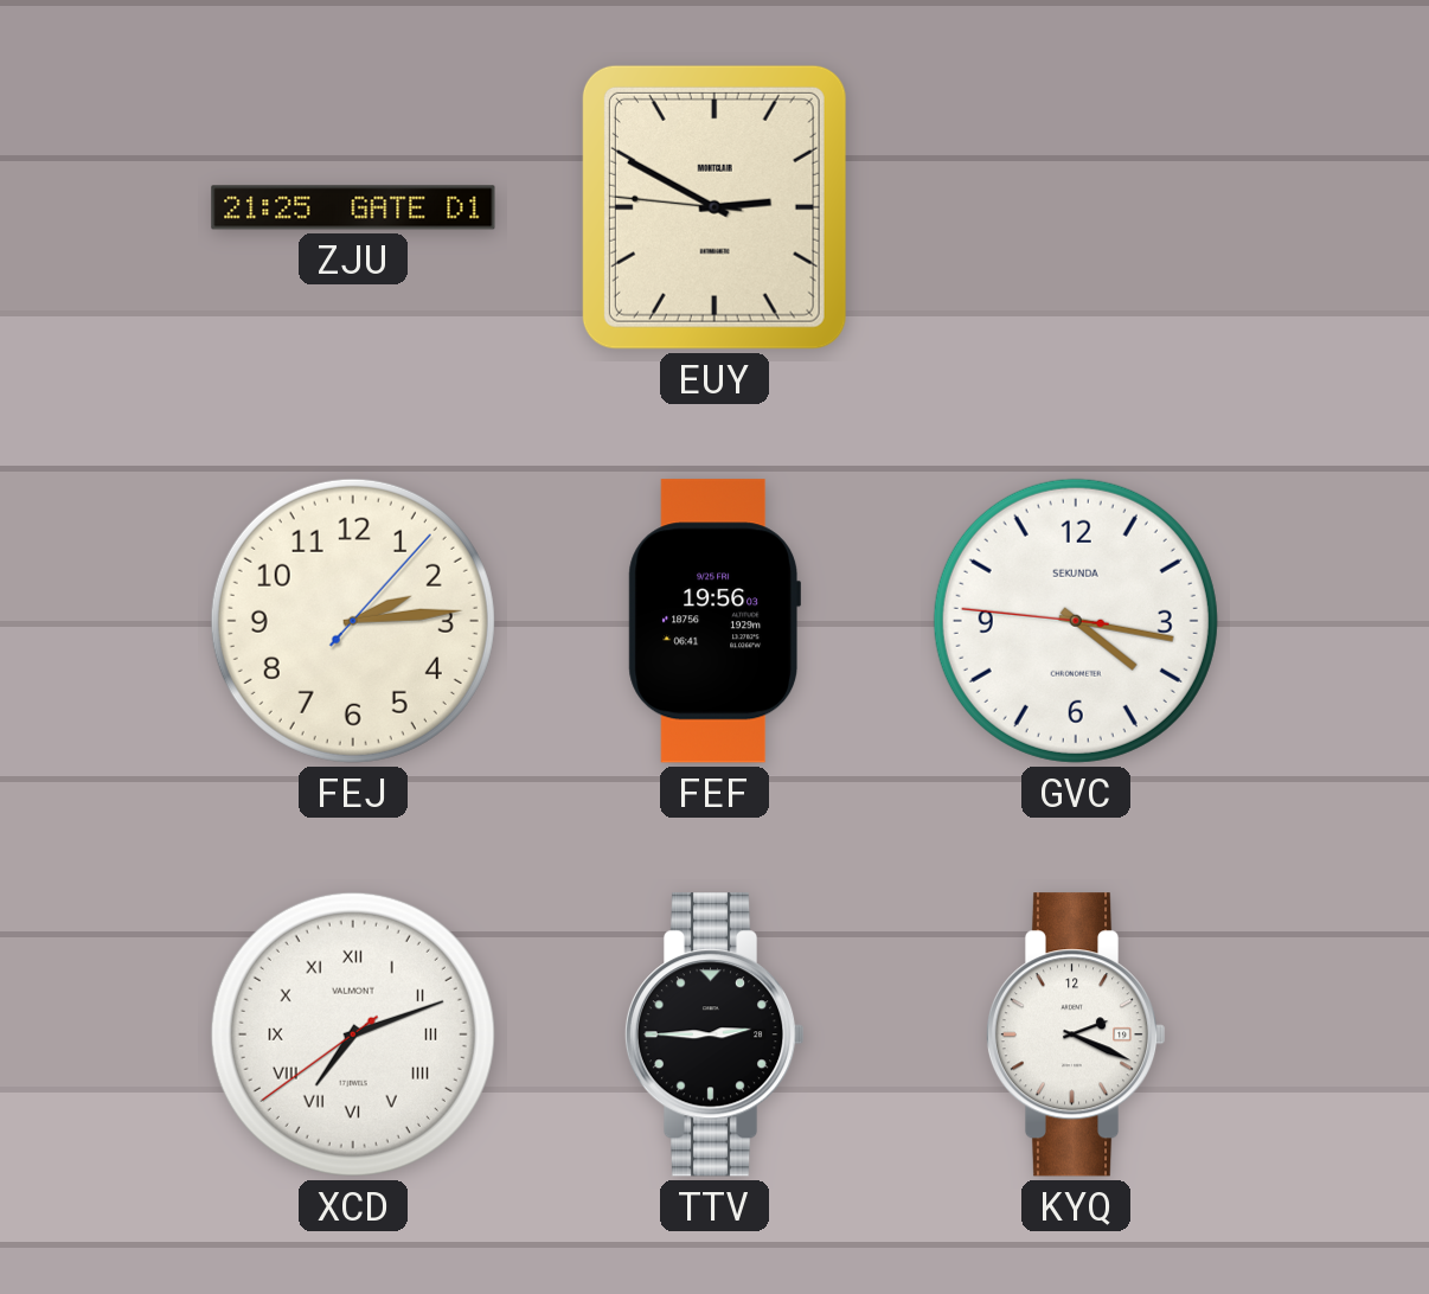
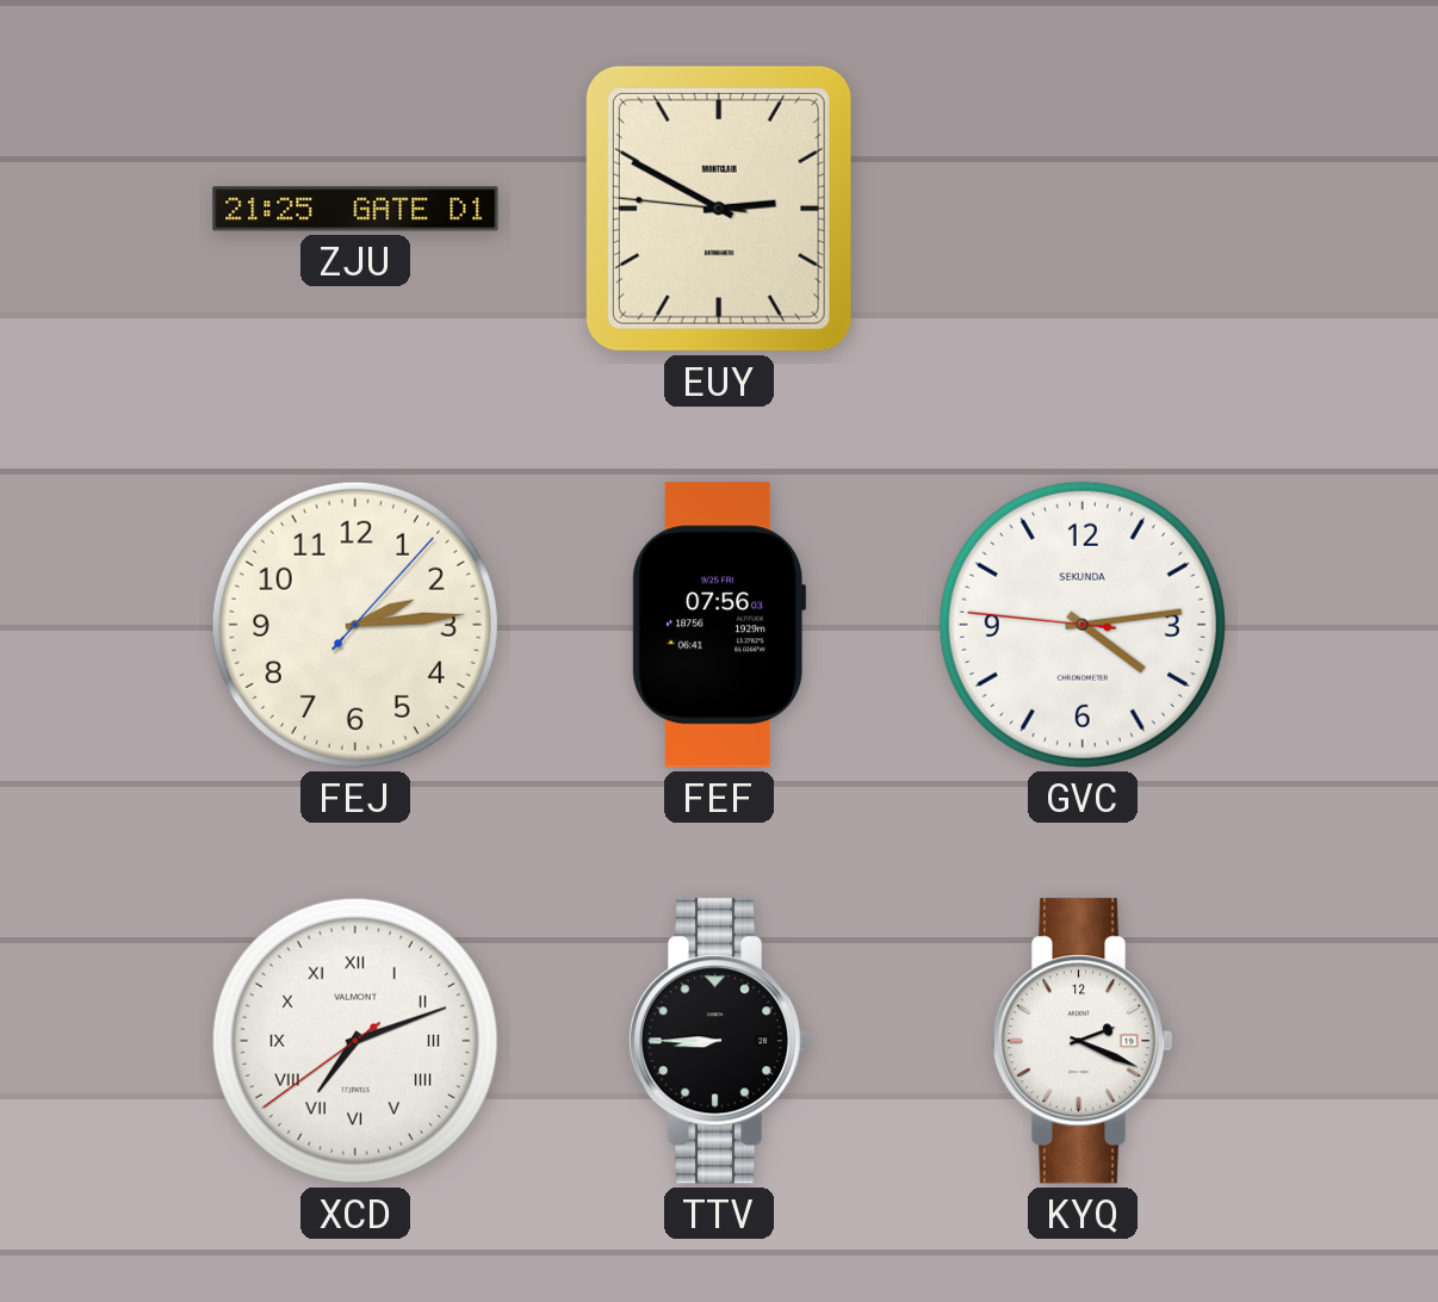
FEF: 19:56 -> 07:56
GVC: 4:16 -> 4:13
TTV: 2:45 -> 8:45
